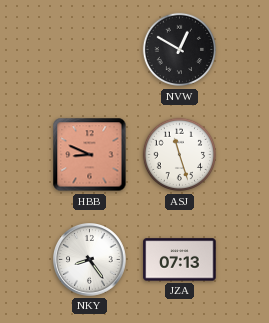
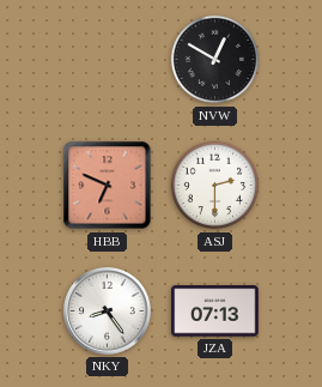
HBB: 8:49 -> 6:49
ASJ: 11:27 -> 2:30
